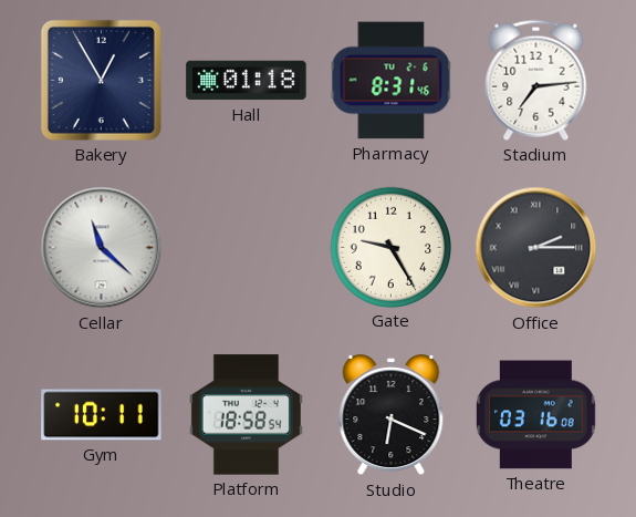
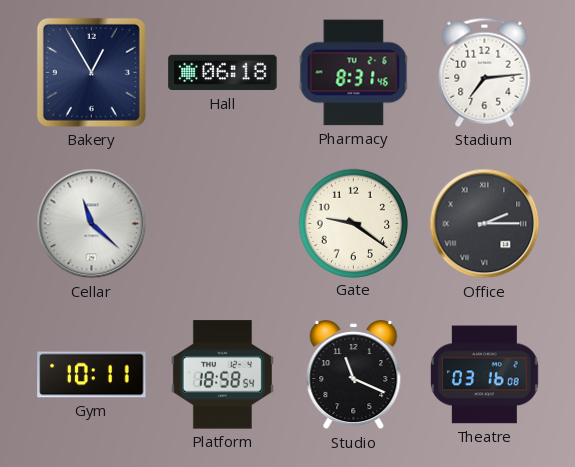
Hall: 01:18 -> 06:18
Gate: 9:25 -> 9:21
Studio: 6:19 -> 11:19
